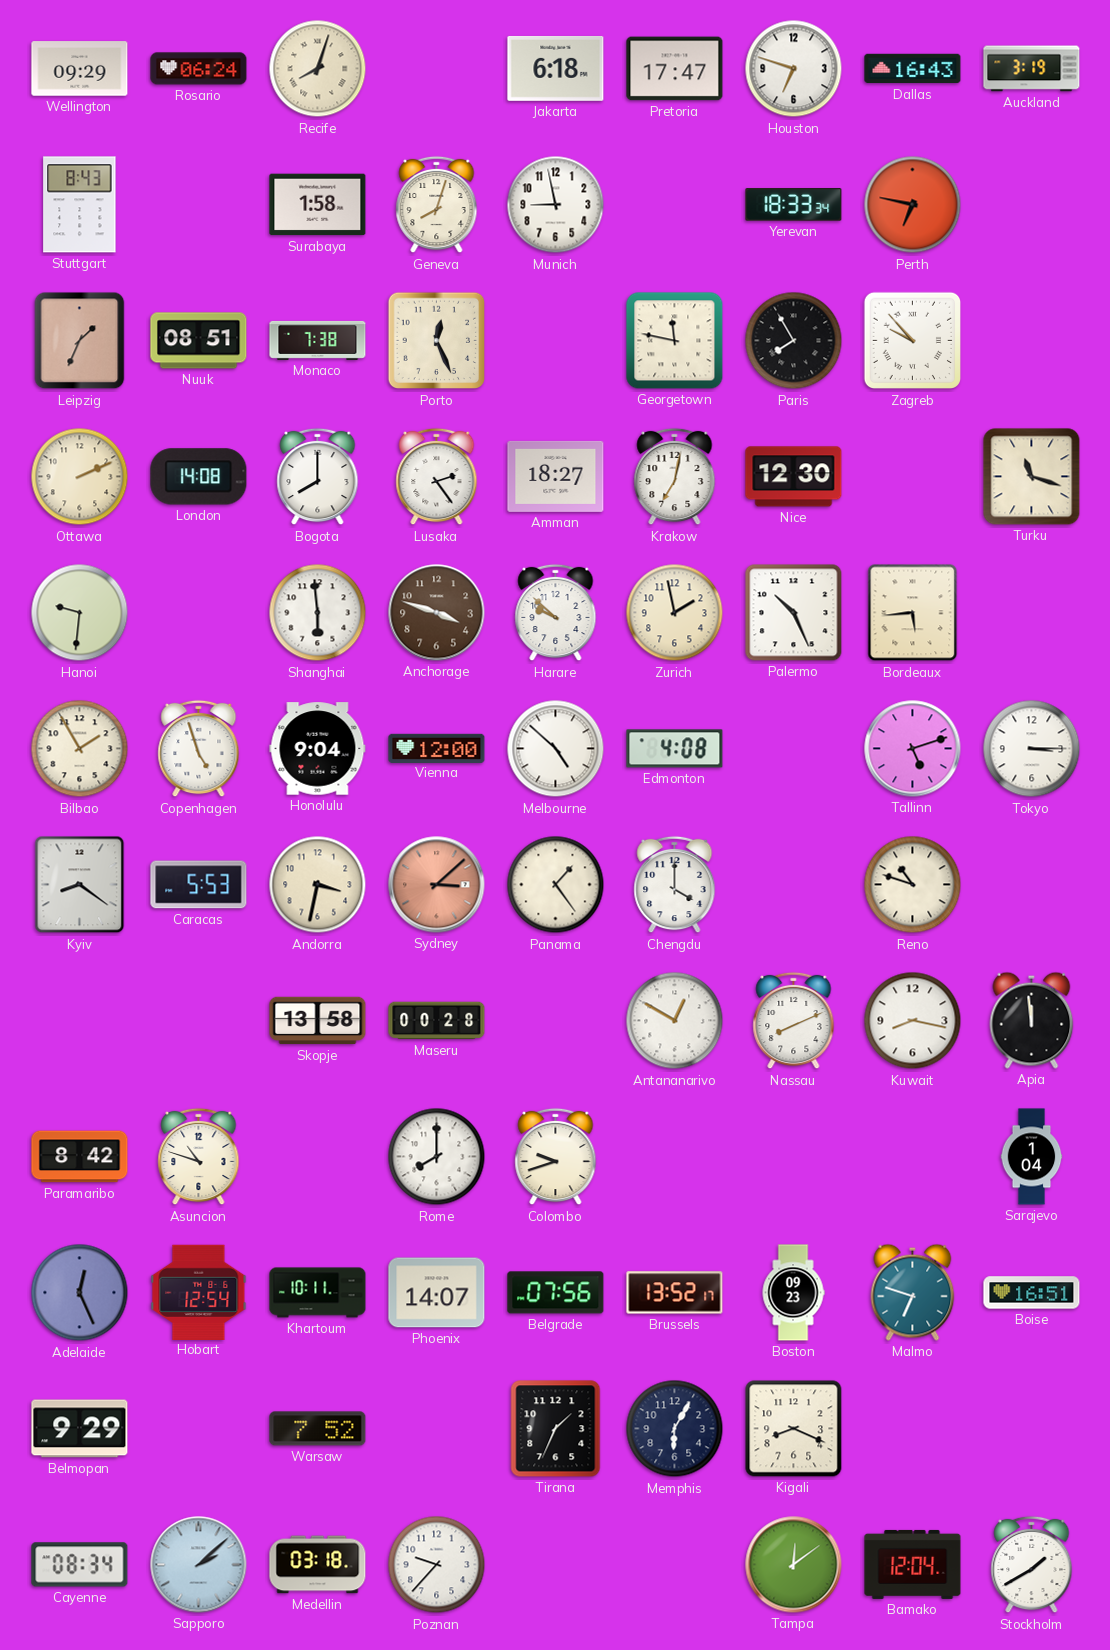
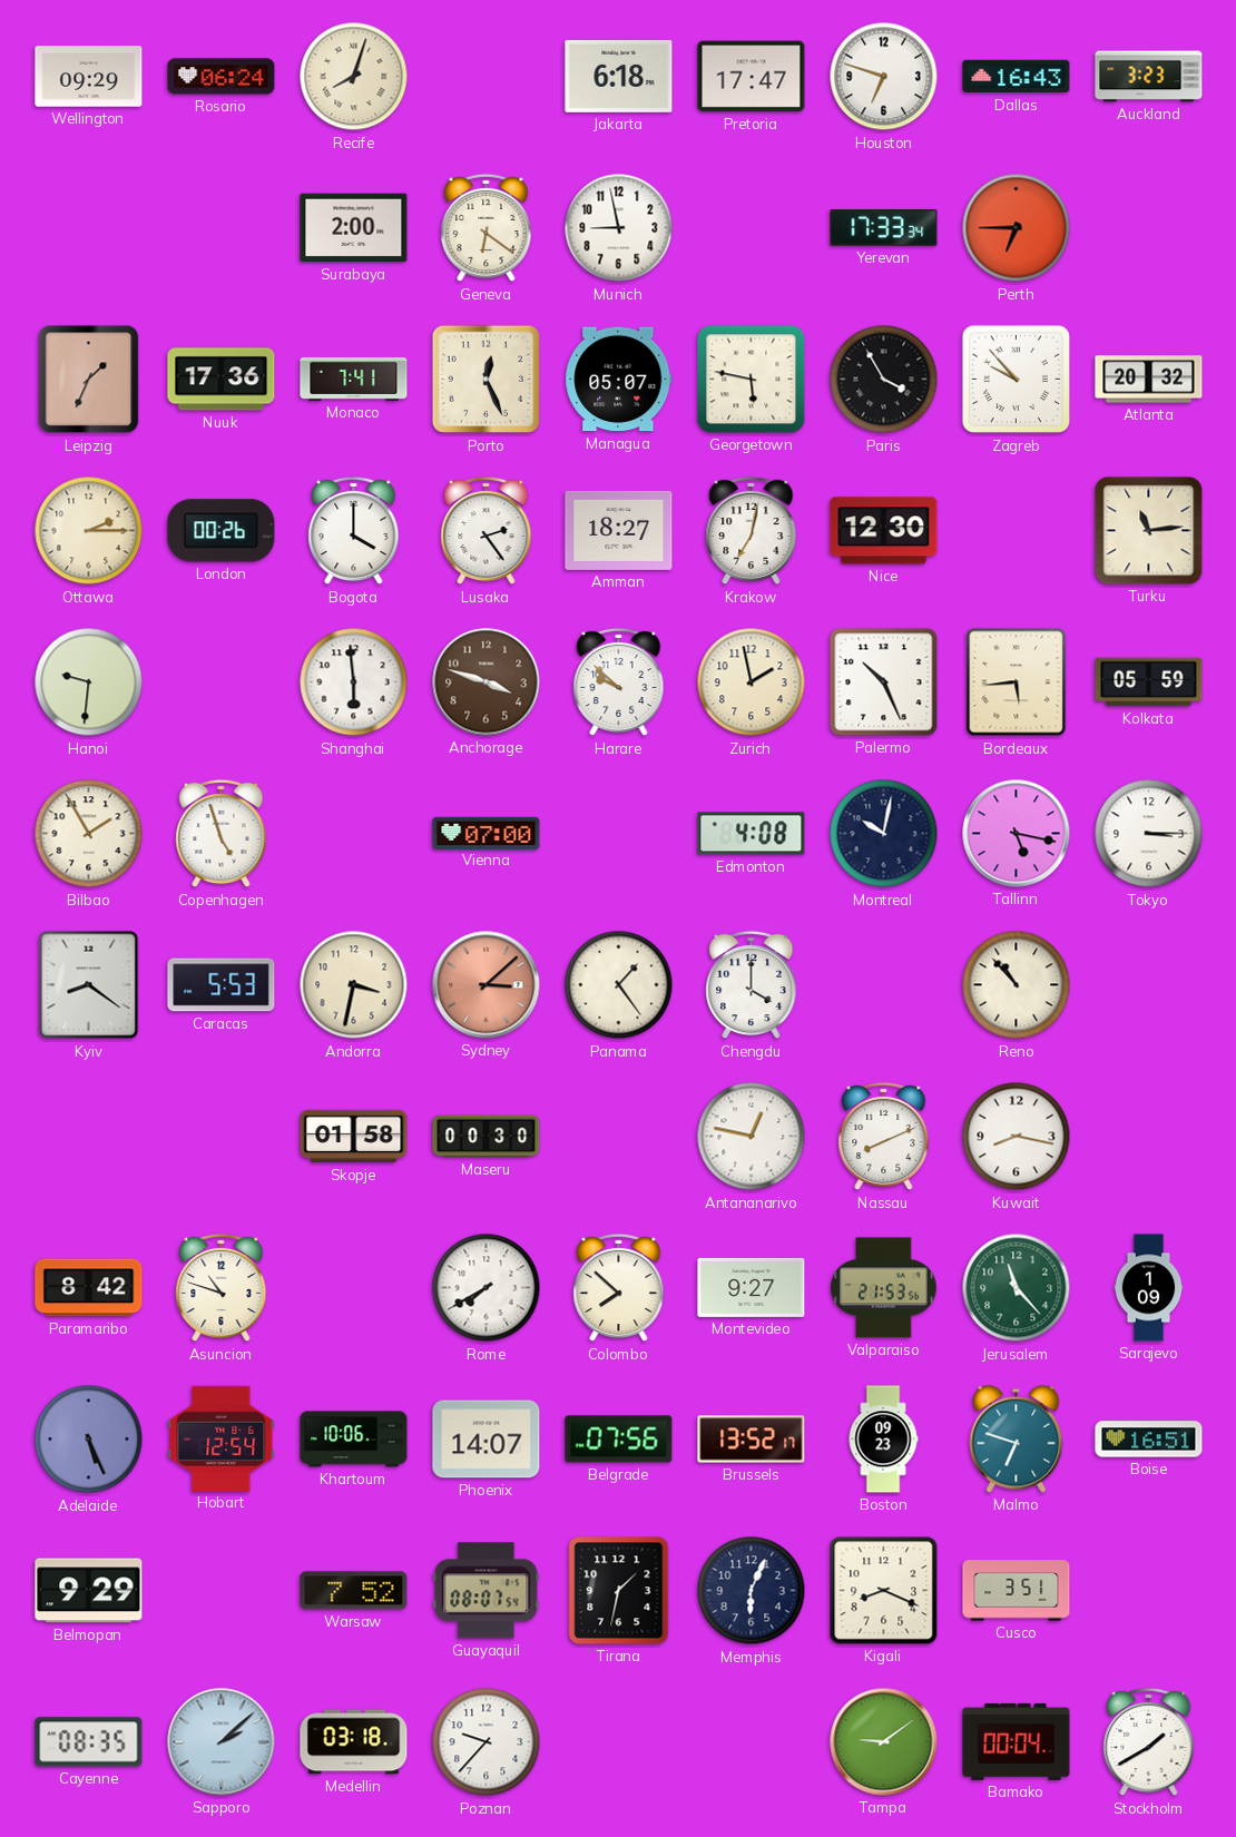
Auckland: 3:19 -> 3:23
Stuttgart: 8:43 -> none
Surabaya: 1:58 -> 2:00
Geneva: 8:03 -> 6:21
Yerevan: 18:33 -> 17:33
Perth: 6:47 -> 6:45
Nuuk: 08:51 -> 17:36
Monaco: 7:38 -> 7:41
Managua: none -> 05:07
Georgetown: 11:47 -> 5:47
Paris: 7:55 -> 3:55
Atlanta: none -> 20:32
Ottawa: 2:11 -> 2:15
London: 14:08 -> 00:26
Bogota: 8:00 -> 4:00
Turku: 11:18 -> 11:14
Kolkata: none -> 05:59
Honolulu: 9:04 -> none
Vienna: 12:00 -> 07:00
Melbourne: 4:52 -> none
Montreal: none -> 10:02
Tallinn: 5:12 -> 5:17
Reno: 10:48 -> 10:53
Skopje: 13:58 -> 01:58
Maseru: 00:28 -> 00:30
Antananarivo: 12:50 -> 12:47
Apia: 11:59 -> none
Rome: 8:00 -> 7:40
Colombo: 9:42 -> 7:52
Montevideo: none -> 9:27
Valparaiso: none -> 21:53
Jerusalem: none -> 11:23
Sarajevo: 1:04 -> 1:09
Adelaide: 12:26 -> 5:26
Khartoum: 10:11 -> 10:06
Guayaquil: none -> 08:07
Tirana: 1:34 -> 1:32
Memphis: 6:05 -> 6:04
Cusco: none -> 3:51
Cayenne: 08:34 -> 08:35
Tampa: 12:09 -> 9:09
Bamako: 12:04 -> 00:04
